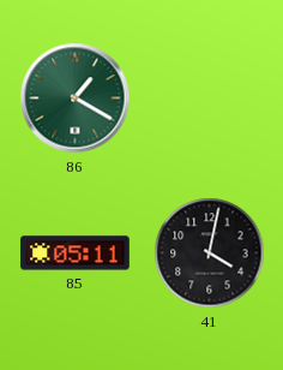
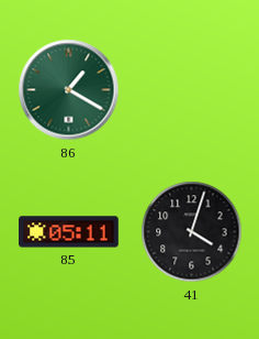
41: 4:02 -> 4:03
